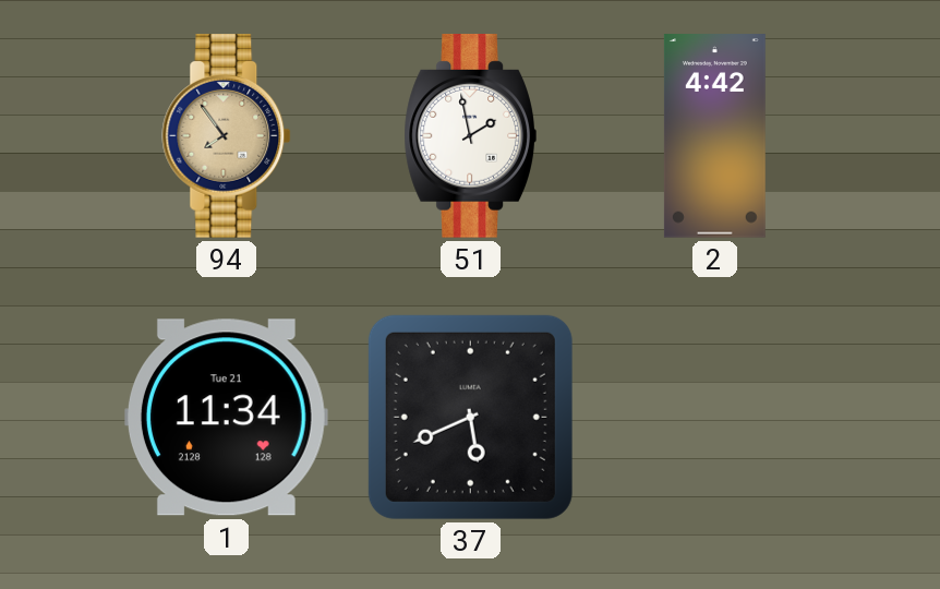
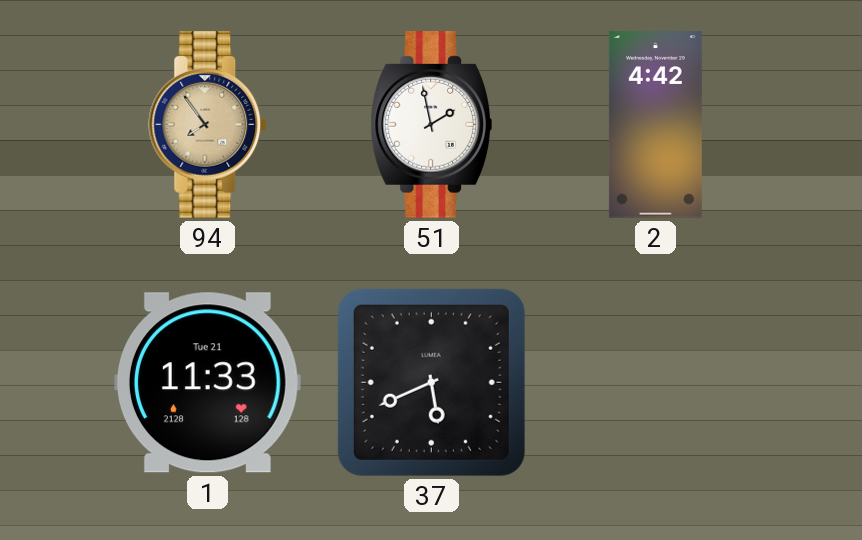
1: 11:34 -> 11:33
